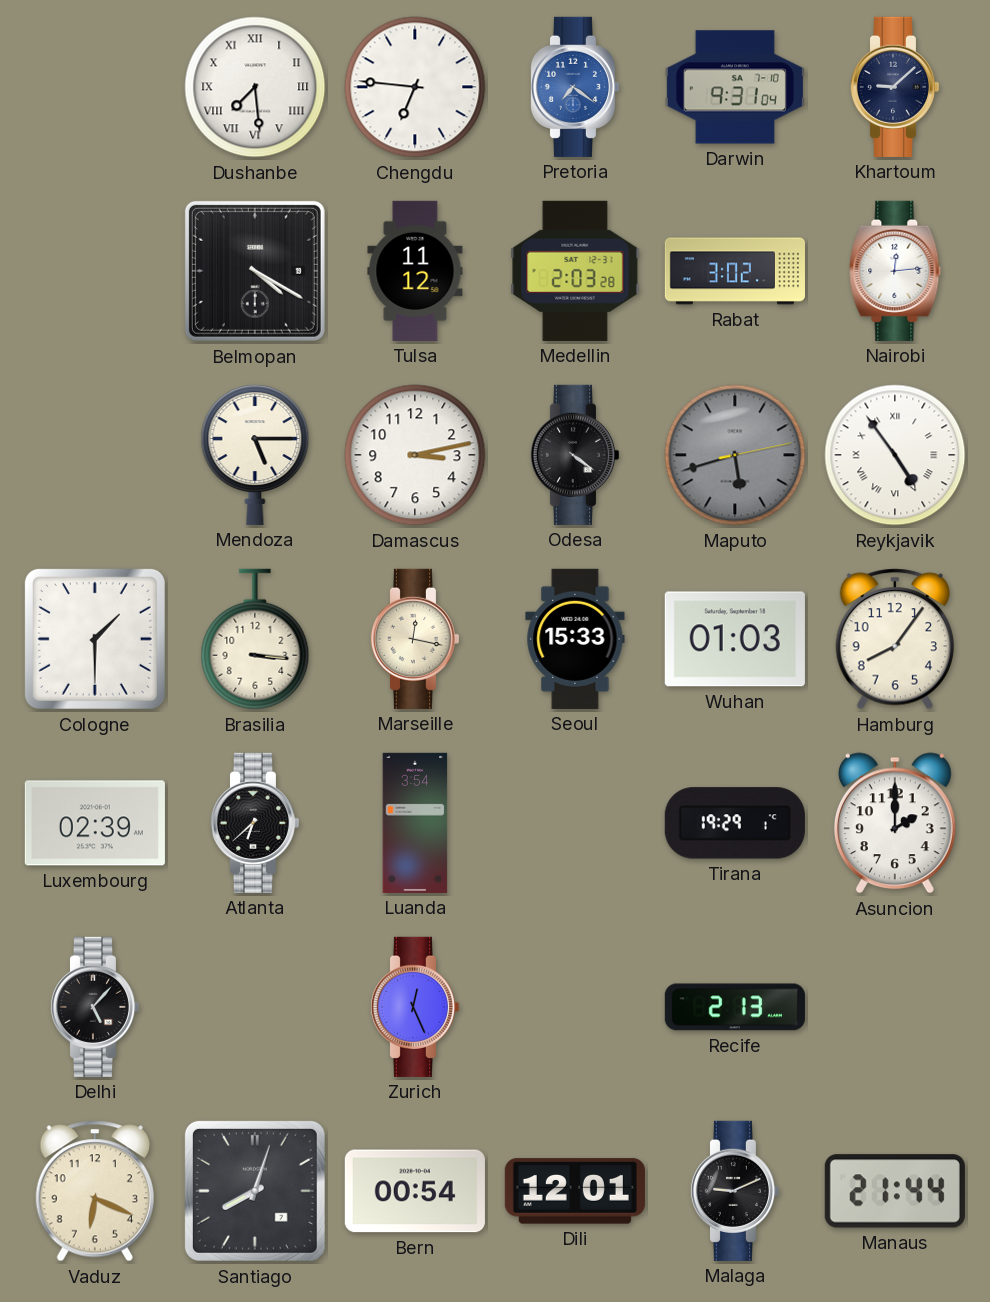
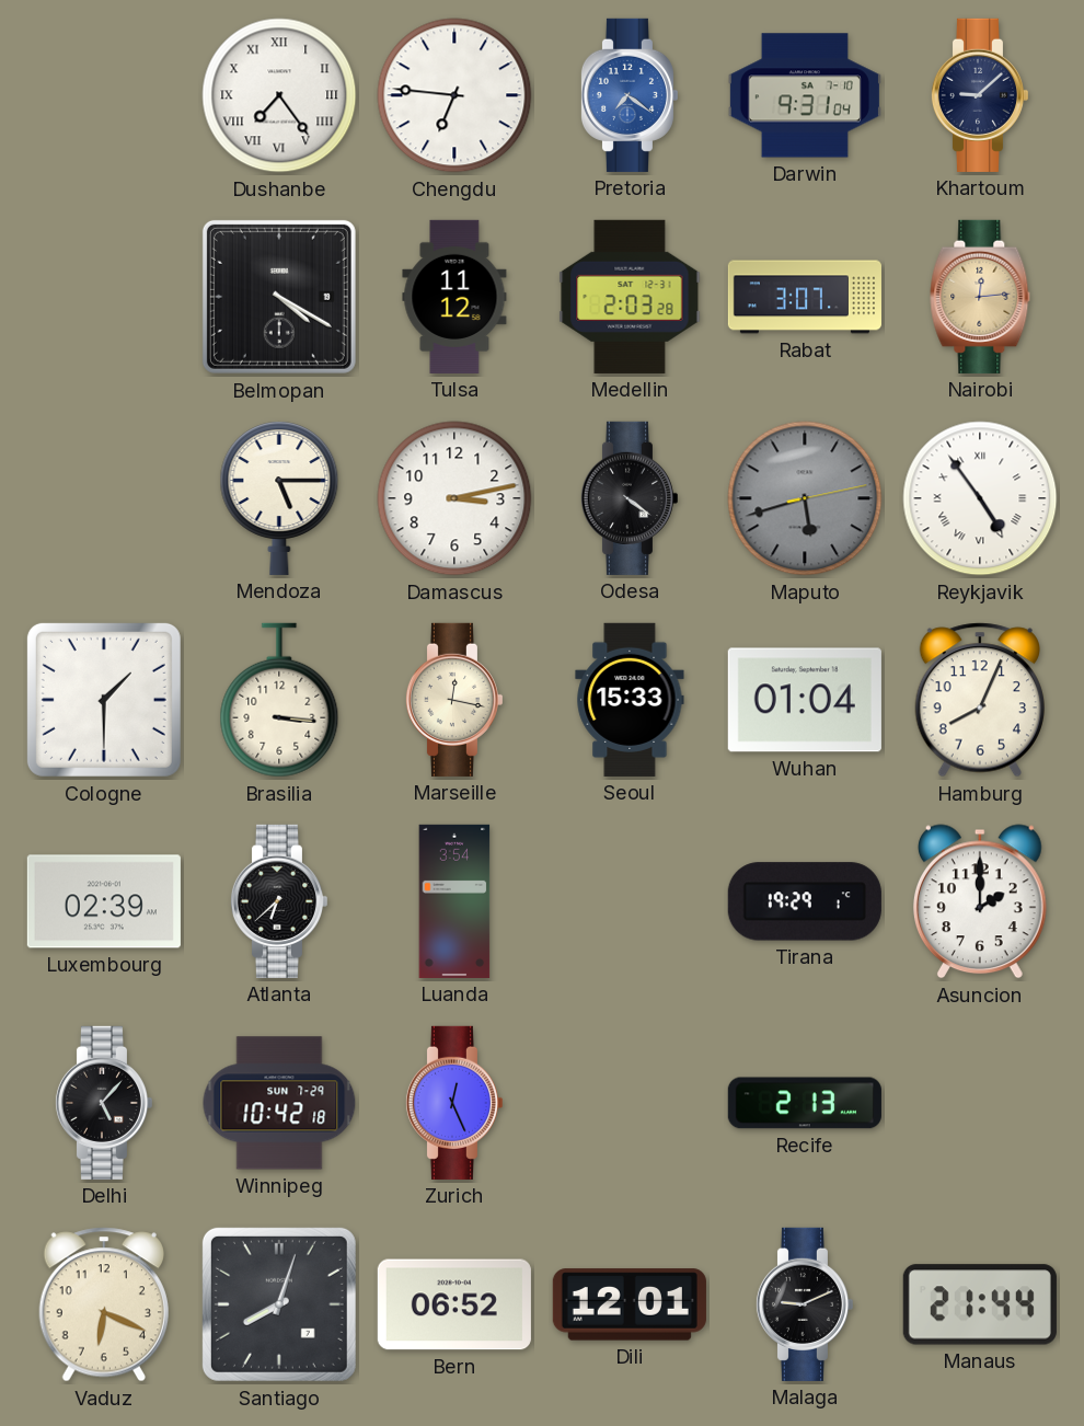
Dushanbe: 7:29 -> 7:24
Rabat: 3:02 -> 3:07
Nairobi dial: white -> champagne
Wuhan: 01:03 -> 01:04
Hamburg: 8:06 -> 8:04
Winnipeg: none -> 10:42
Bern: 00:54 -> 06:52
